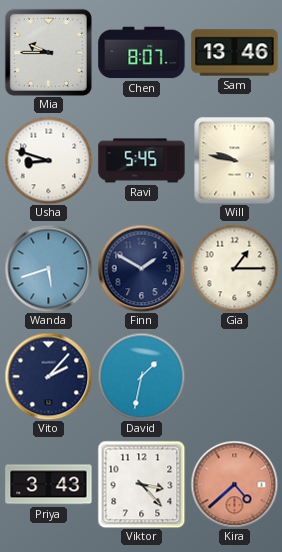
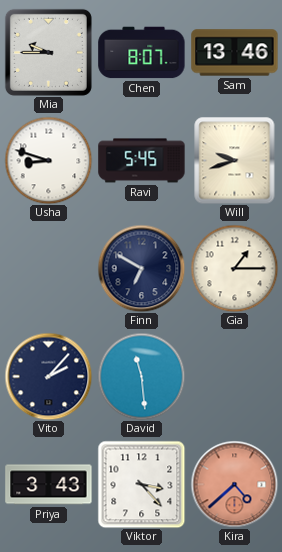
Will: 9:47 -> 9:42
Wanda: 5:42 -> none
Finn: 1:50 -> 6:50
David: 1:32 -> 11:29
